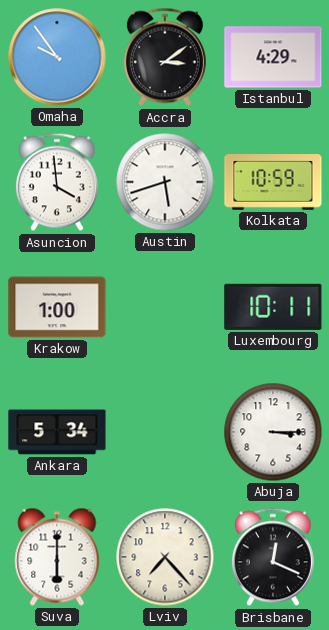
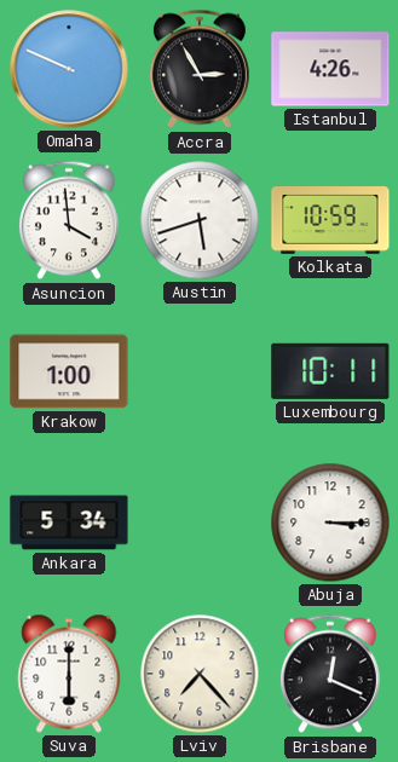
Omaha: 9:54 -> 9:49
Accra: 3:09 -> 2:55
Istanbul: 4:29 -> 4:26
